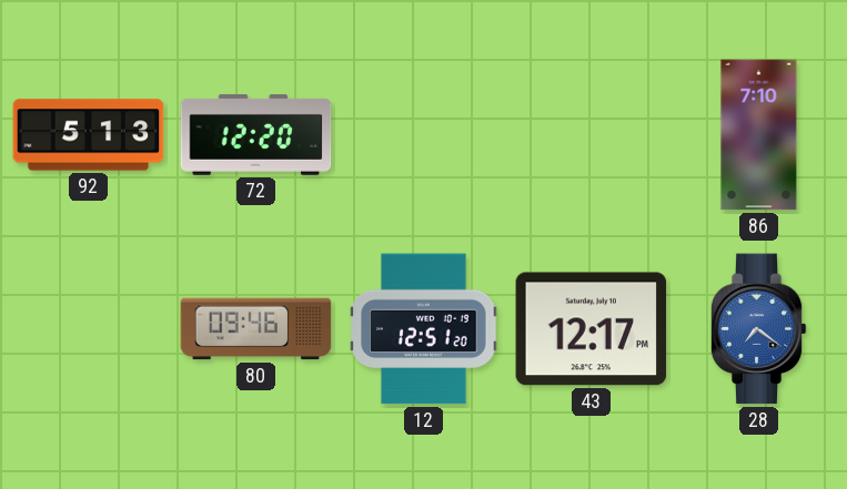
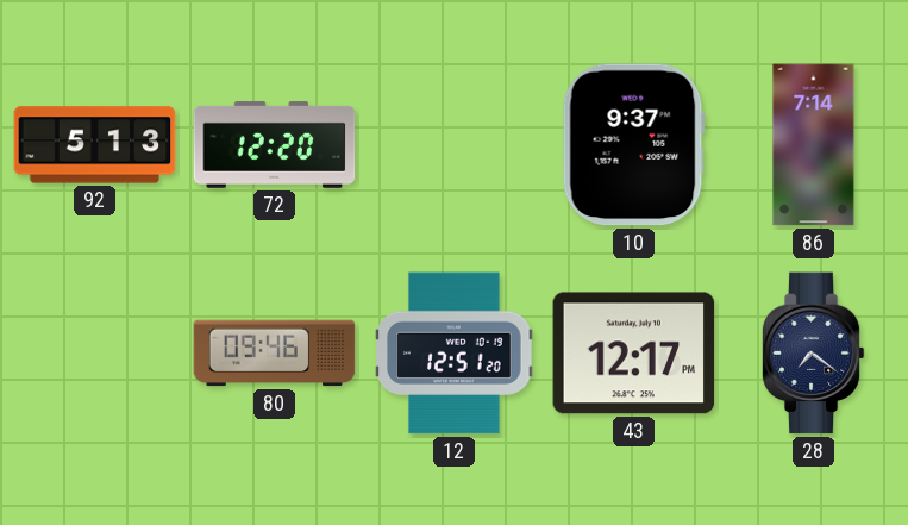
10: none -> 9:37
86: 7:10 -> 7:14
28 dial: blue -> navy
